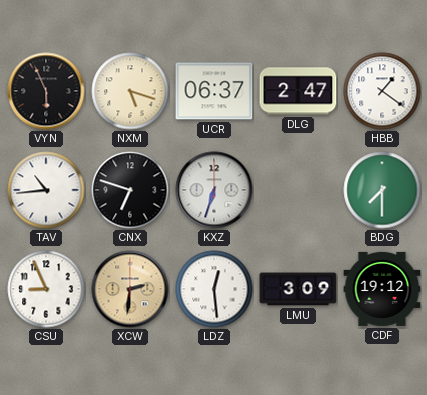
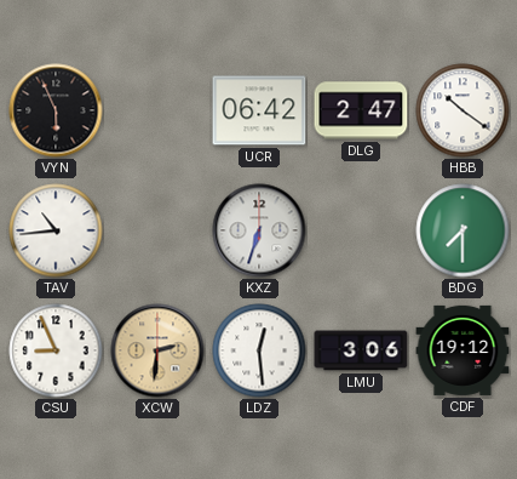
NXM: 5:18 -> none
UCR: 06:37 -> 06:42
HBB: 1:21 -> 10:21
CNX: 6:48 -> none
LMU: 3:09 -> 3:06
